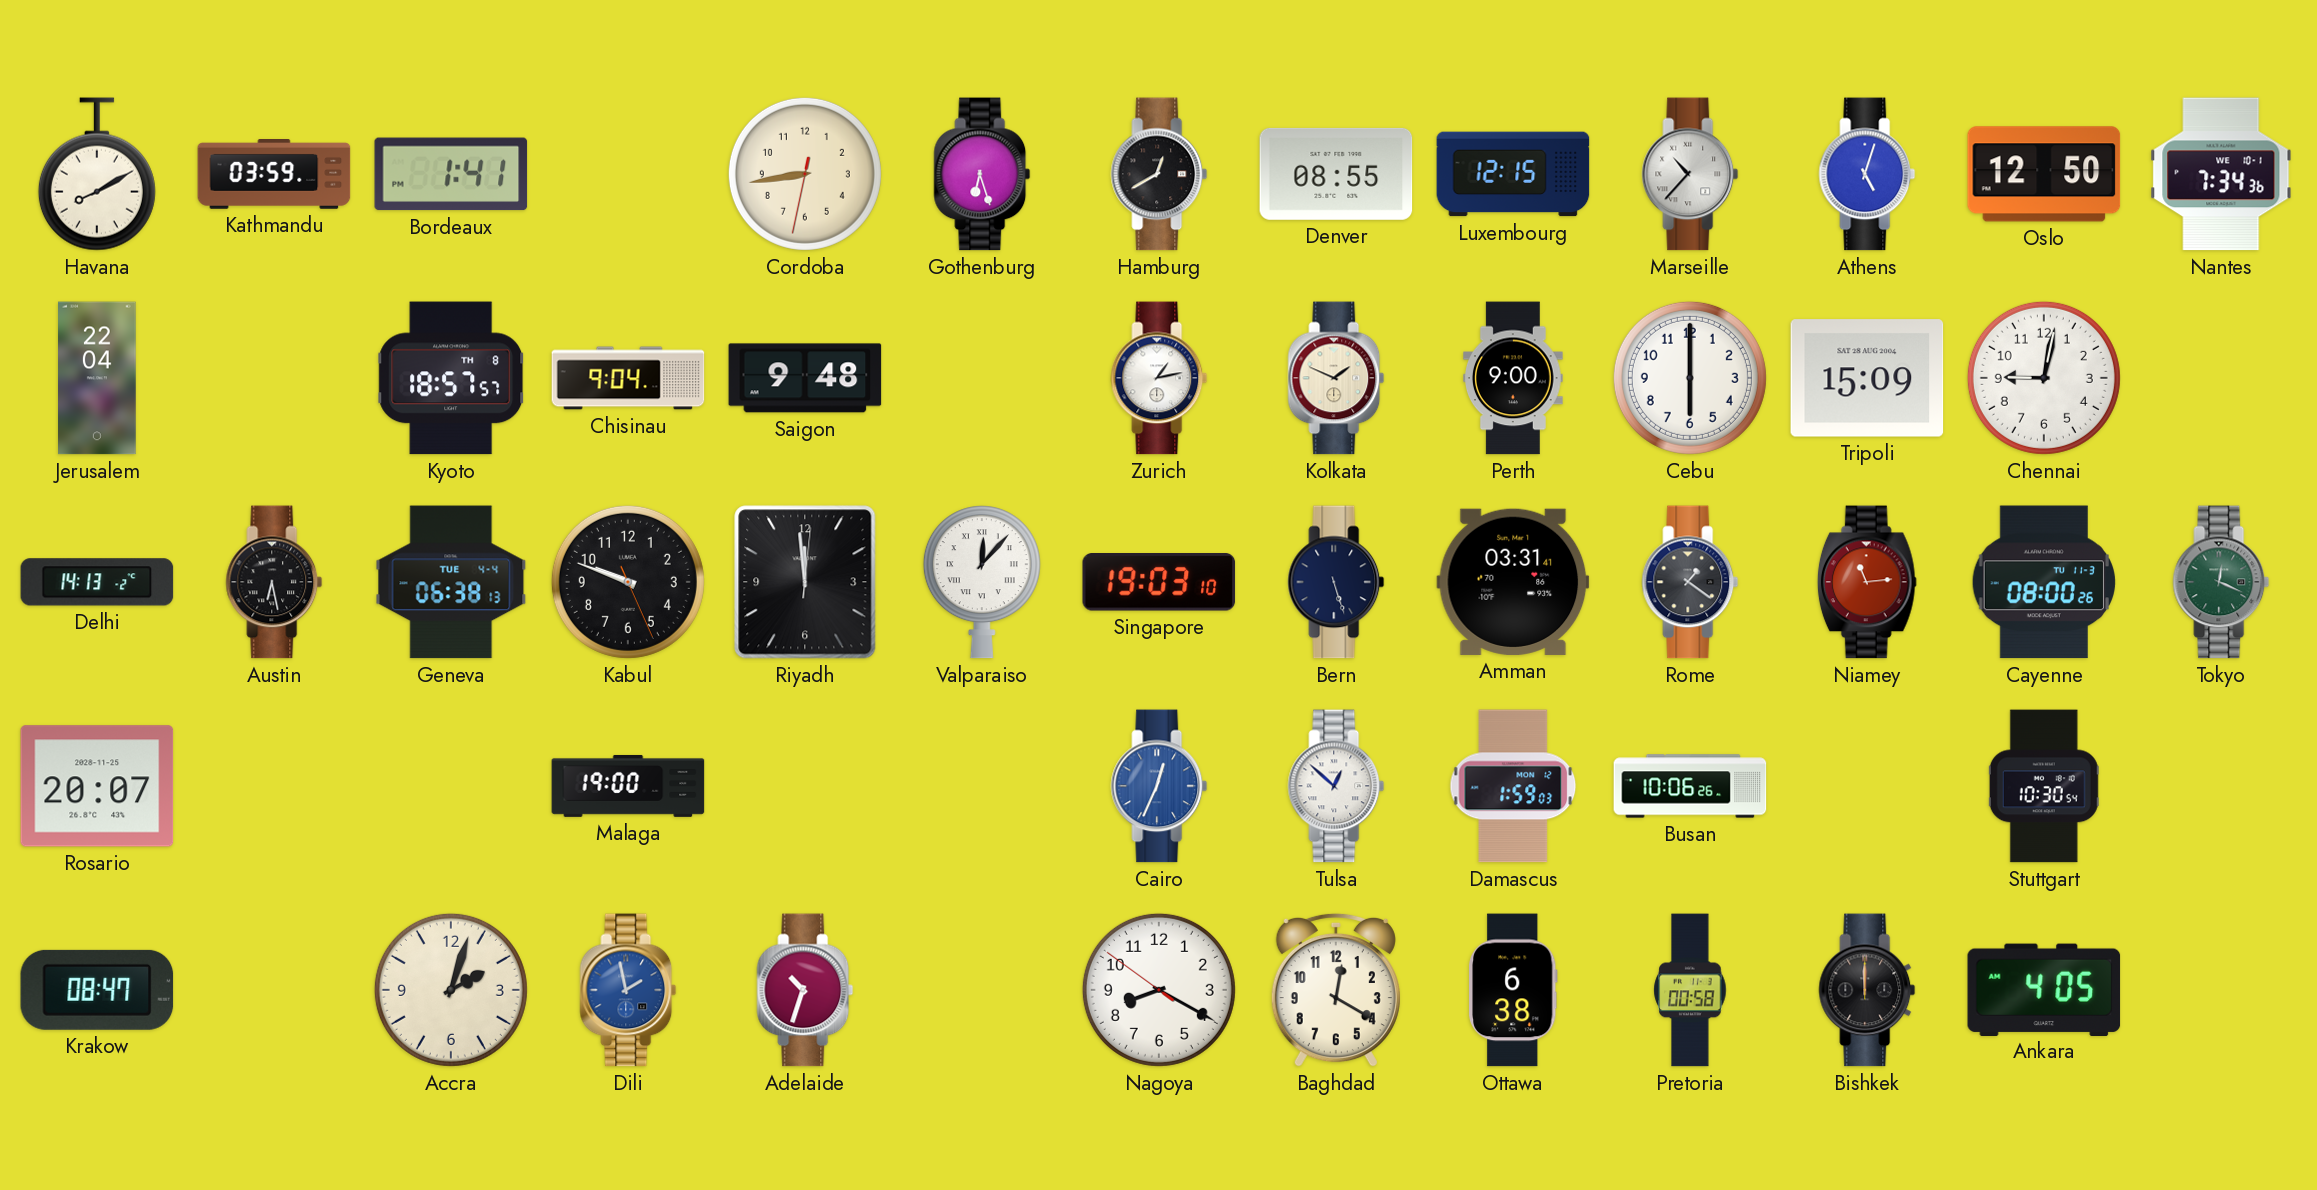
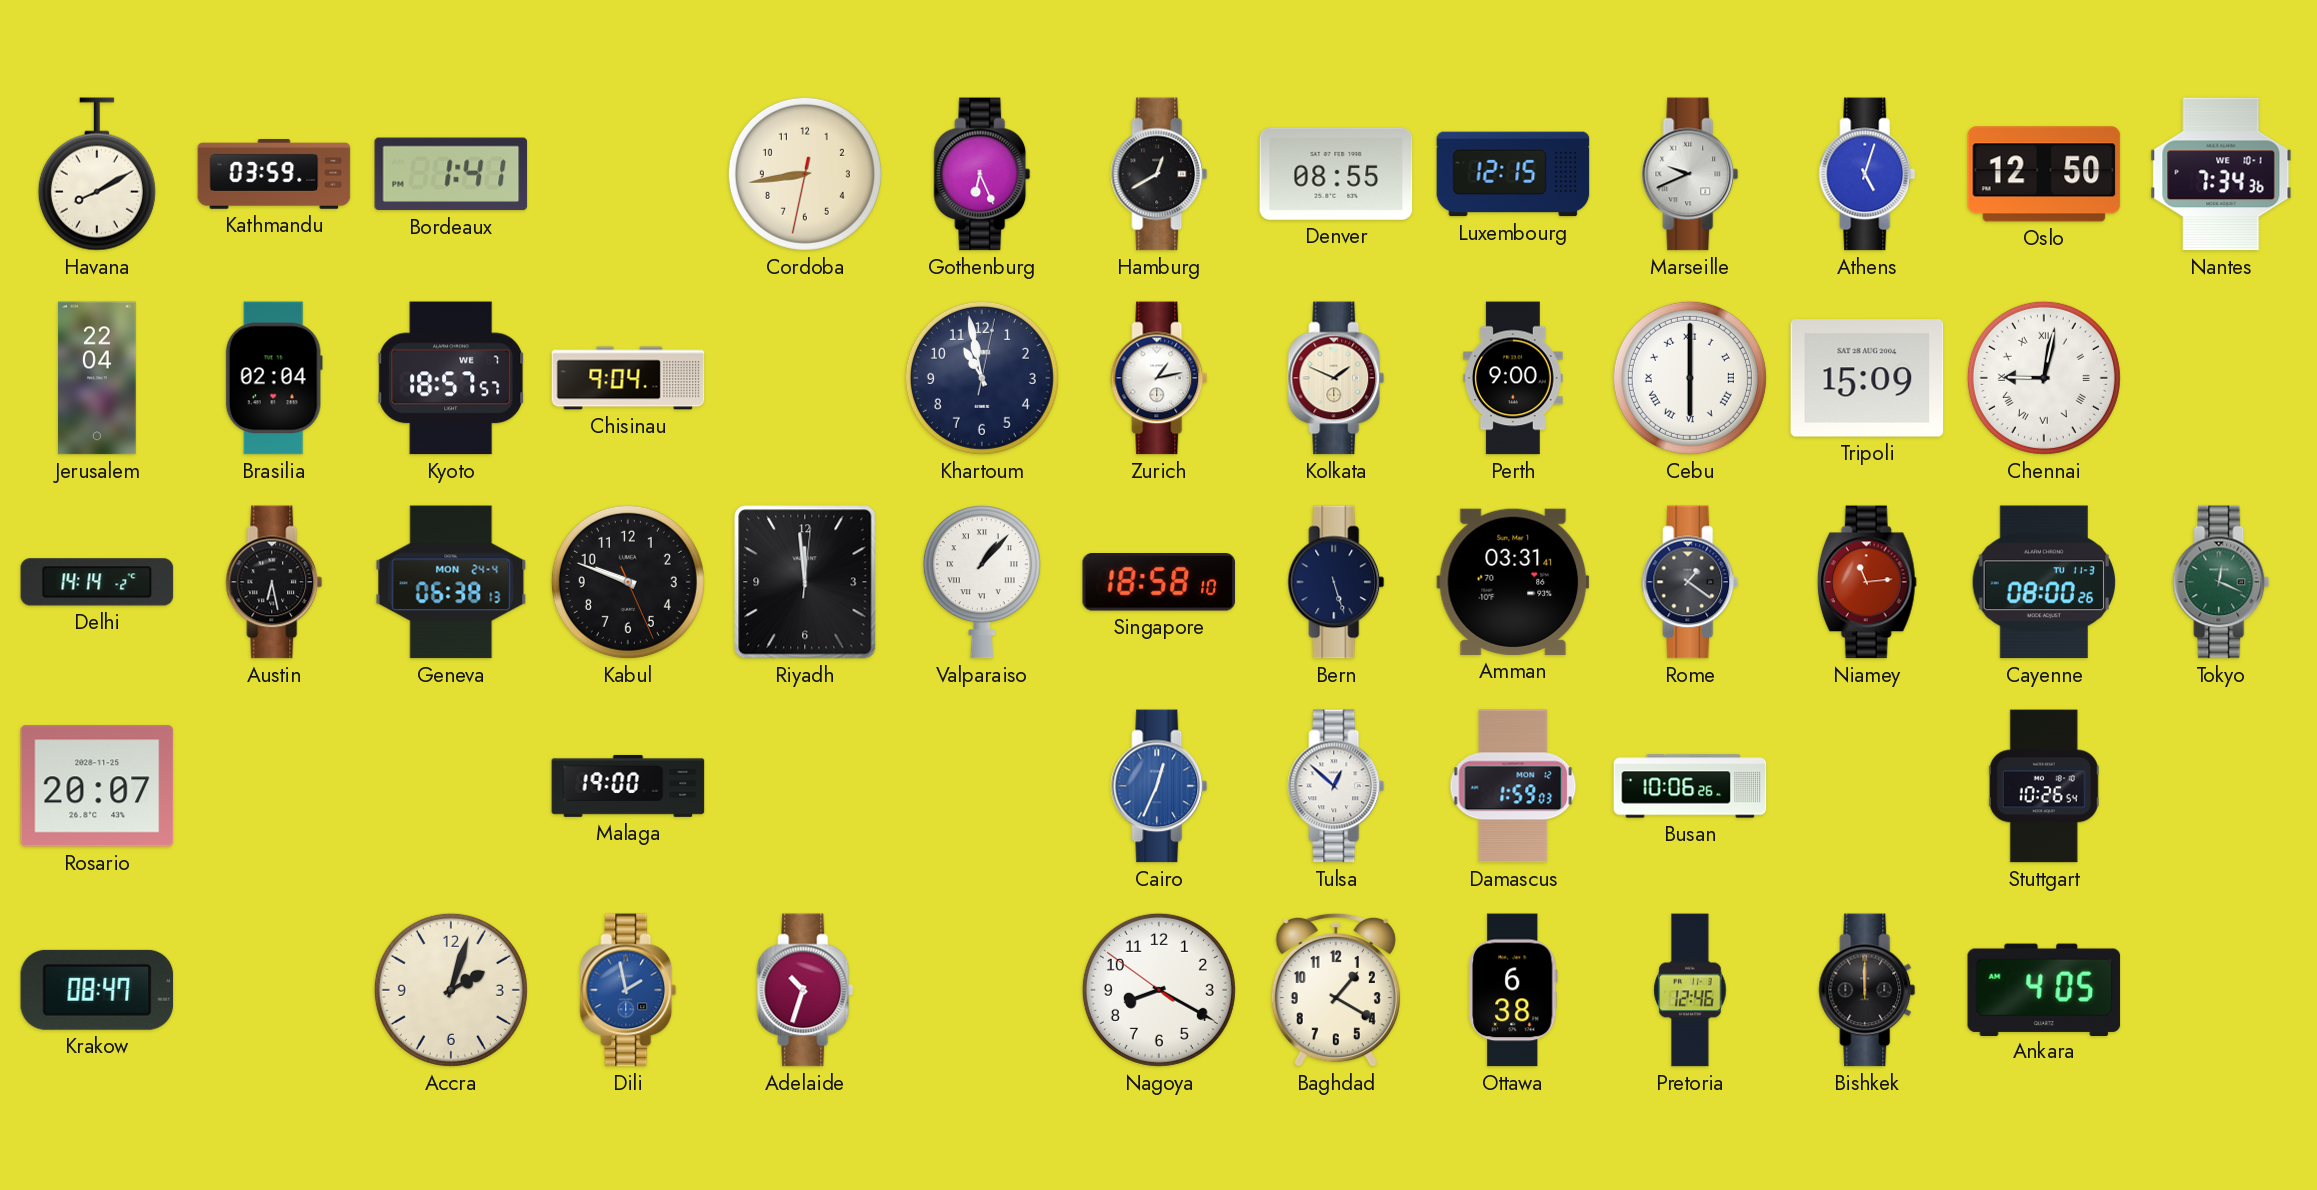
Gothenburg: 6:27 -> 6:26
Marseille: 10:37 -> 9:41
Brasilia: none -> 02:04
Kyoto date: TH 8 -> WE 7
Saigon: 9:48 -> none
Khartoum: none -> 10:58
Cebu numerals: Arabic -> Roman
Chennai numerals: Arabic -> Roman
Delhi: 14:13 -> 14:14
Geneva date: TUE 4-4 -> MON 24-4
Valparaiso: 12:07 -> 1:07
Singapore: 19:03 -> 18:58
Stuttgart: 10:30 -> 10:26
Baghdad: 12:20 -> 1:20
Pretoria: 00:58 -> 12:46
